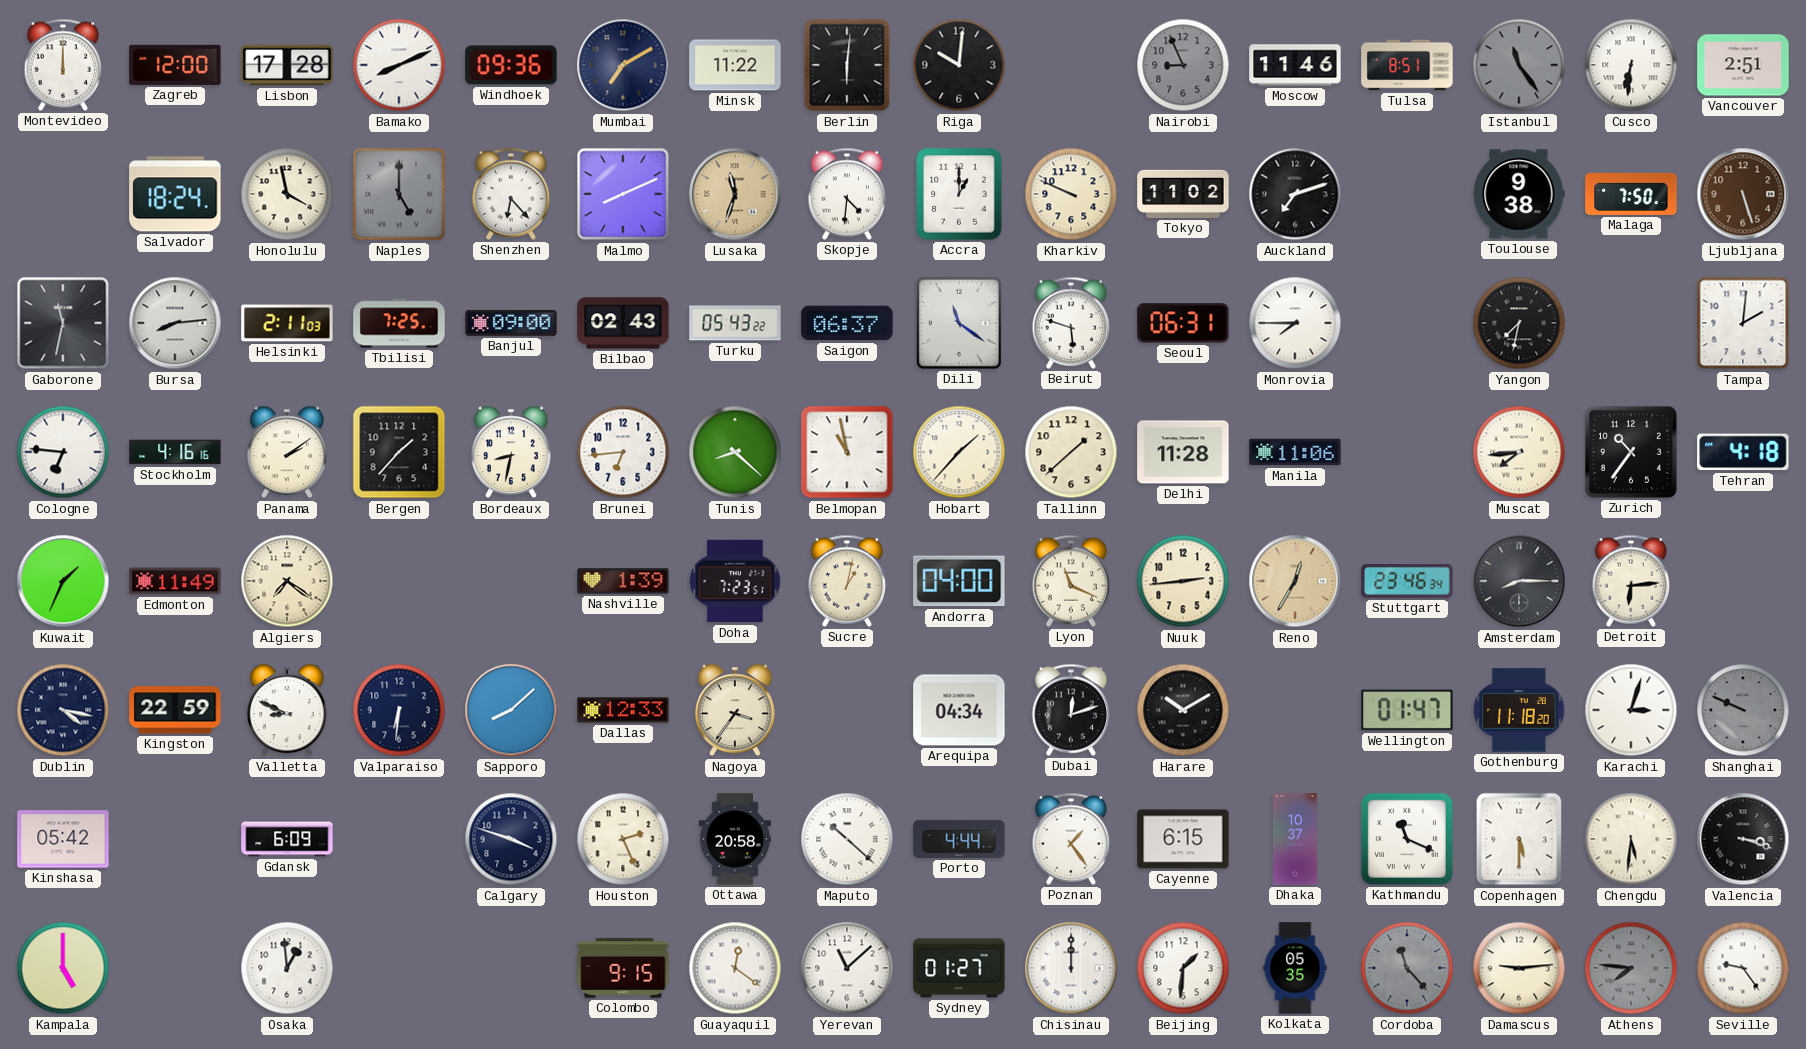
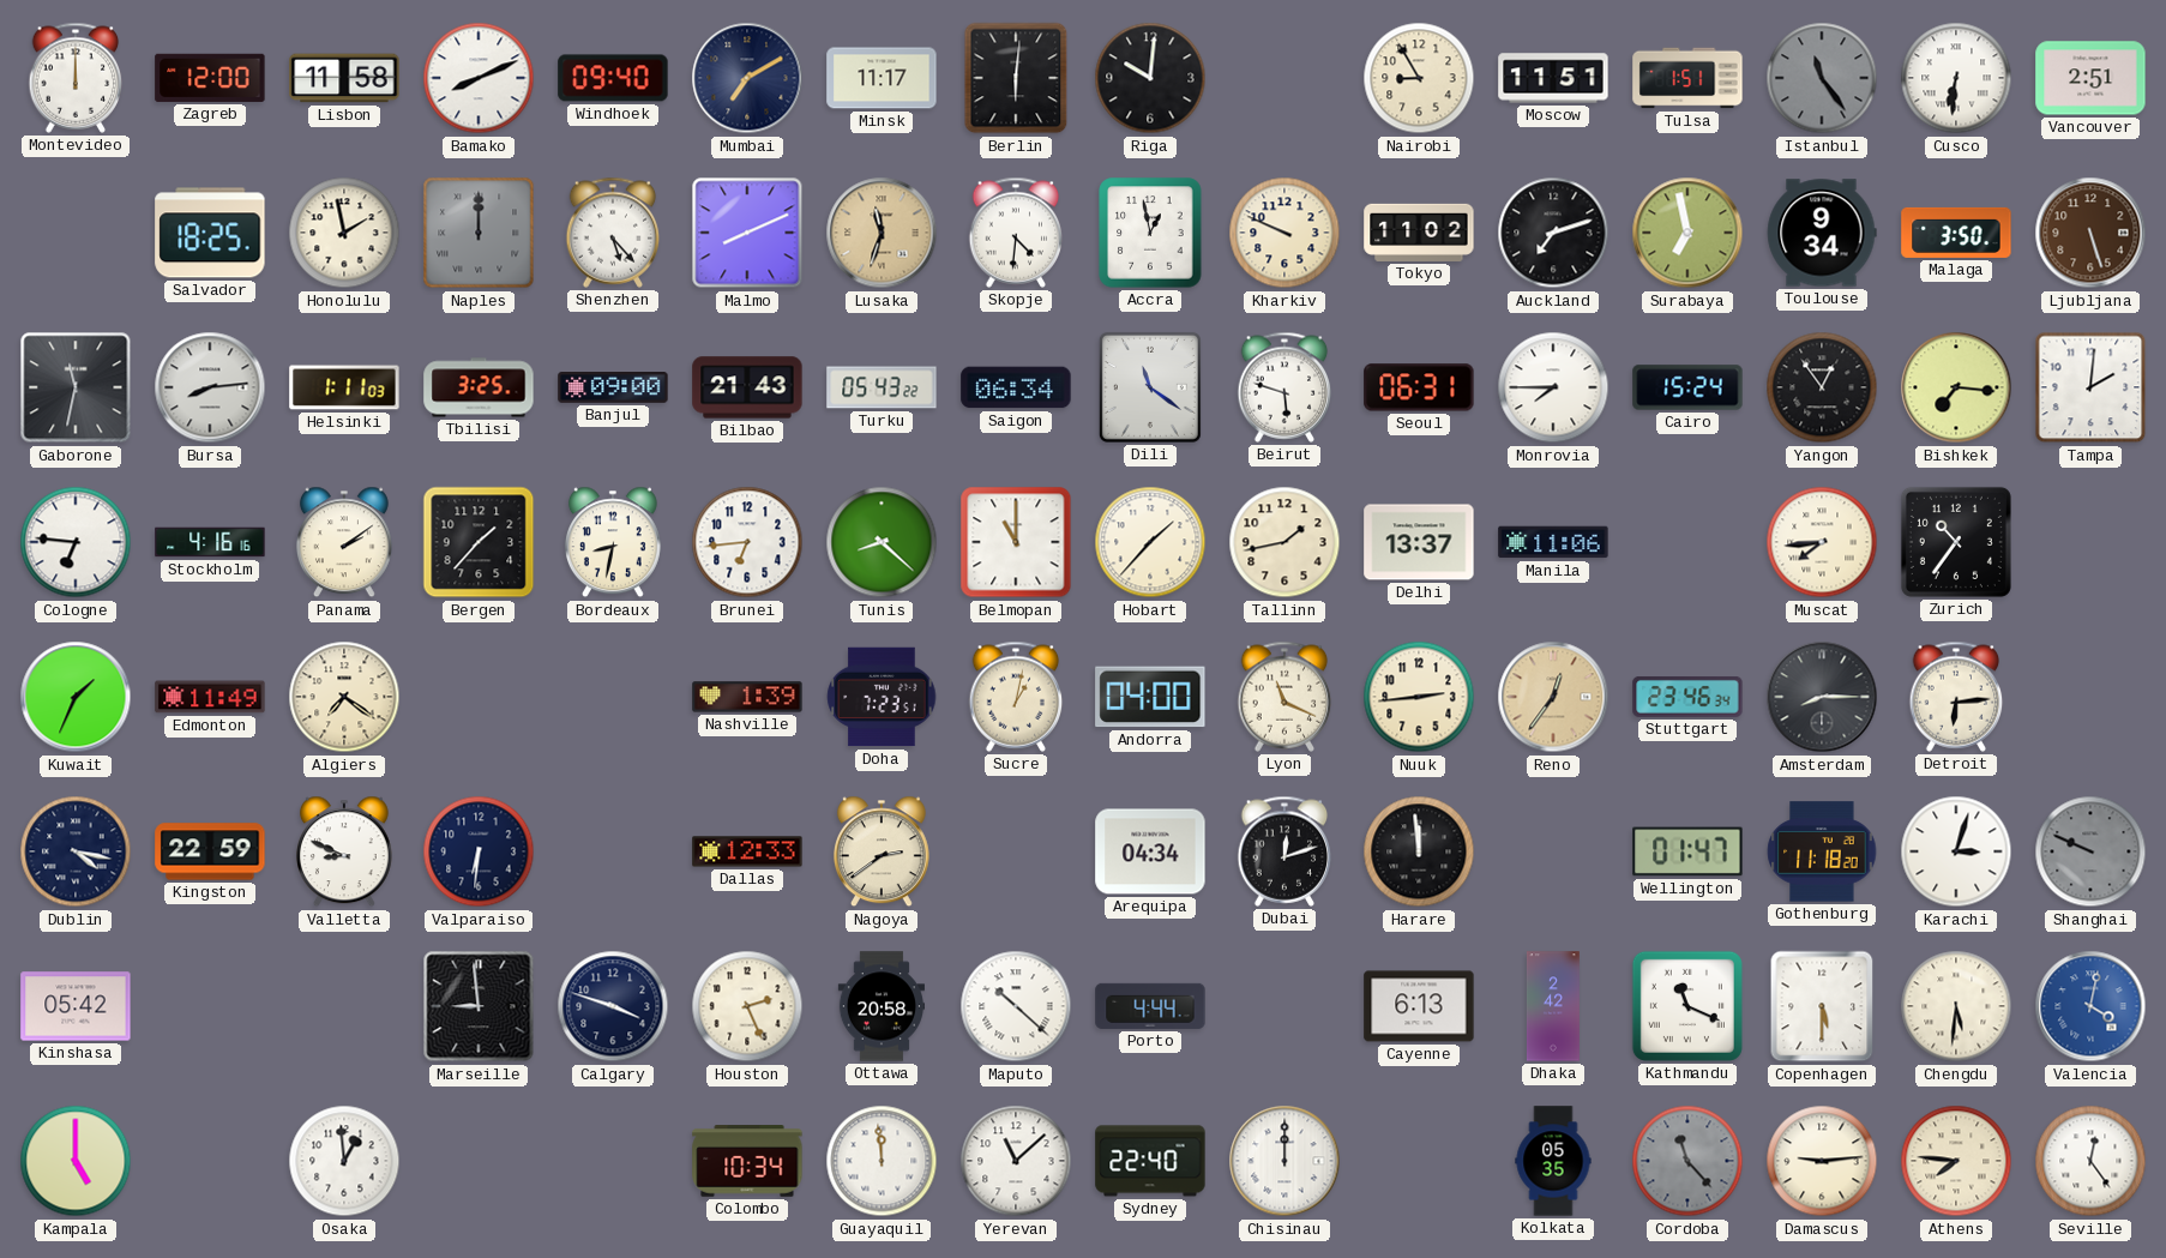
Lisbon: 17:28 -> 11:58
Windhoek: 09:36 -> 09:40
Minsk: 11:22 -> 11:17
Nairobi: 8:56 -> 8:55
Nairobi dial: grey -> cream
Moscow: 11:46 -> 11:51
Tulsa: 8:51 -> 1:51
Salvador: 18:24 -> 18:25
Honolulu: 3:58 -> 1:58
Naples: 5:00 -> 12:00
Shenzhen: 6:23 -> 5:23
Accra: 1:00 -> 12:58
Surabaya: none -> 6:58
Toulouse: 9:38 -> 9:34
Malaga: 7:50 -> 3:50
Helsinki: 2:11 -> 1:11
Tbilisi: 7:25 -> 3:25
Bilbao: 02:43 -> 21:43
Saigon: 06:37 -> 06:34
Cairo: none -> 15:24
Yangon: 7:32 -> 12:54
Bishkek: none -> 7:16
Belmopan: 10:58 -> 11:00
Tallinn: 1:38 -> 1:43
Delhi: 11:28 -> 13:37
Tehran: 4:18 -> none
Reno: 12:35 -> 12:36
Sapporo: 8:08 -> none
Nagoya: 3:36 -> 2:39
Harare: 10:10 -> 11:59
Gdansk: 6:09 -> none
Marseille: none -> 8:59
Poznan: 1:24 -> none
Cayenne: 6:15 -> 6:13
Dhaka: 10:37 -> 2:42
Valencia: 3:18 -> 4:02
Valencia dial: black -> blue
Colombo: 9:15 -> 10:34
Guayaquil: 12:21 -> 11:59
Sydney: 01:27 -> 22:40
Beijing: 1:31 -> none
Athens dial: grey -> cream
Seville: 9:24 -> 12:24
